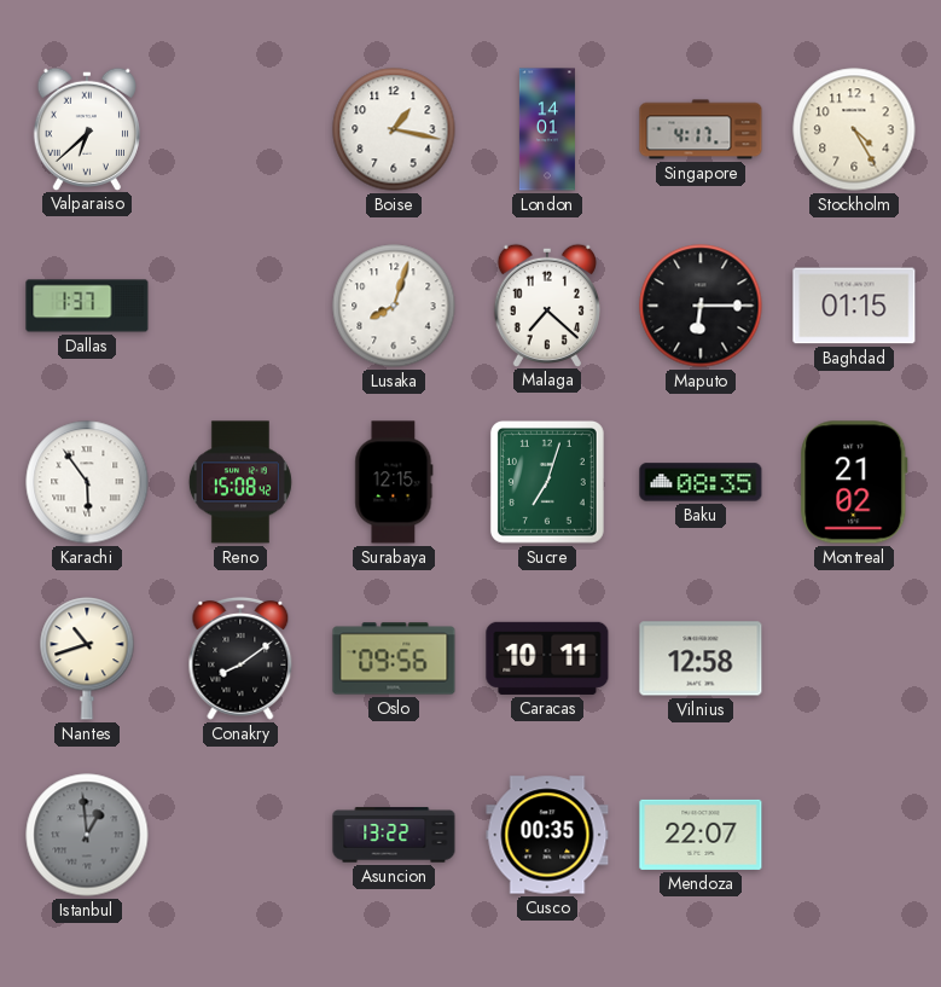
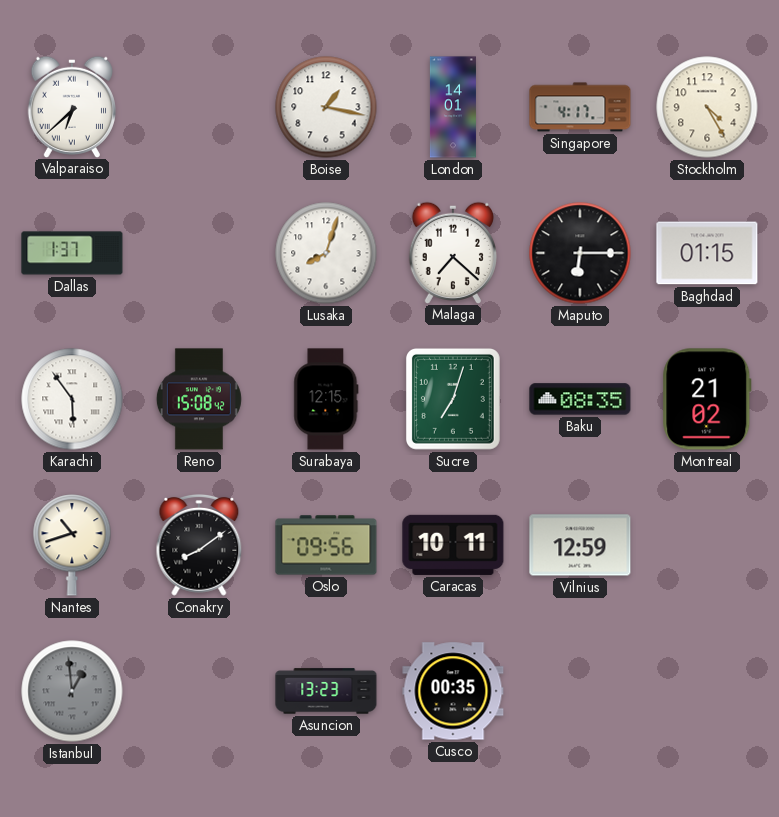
Vilnius: 12:58 -> 12:59
Asuncion: 13:22 -> 13:23
Mendoza: 22:07 -> none
